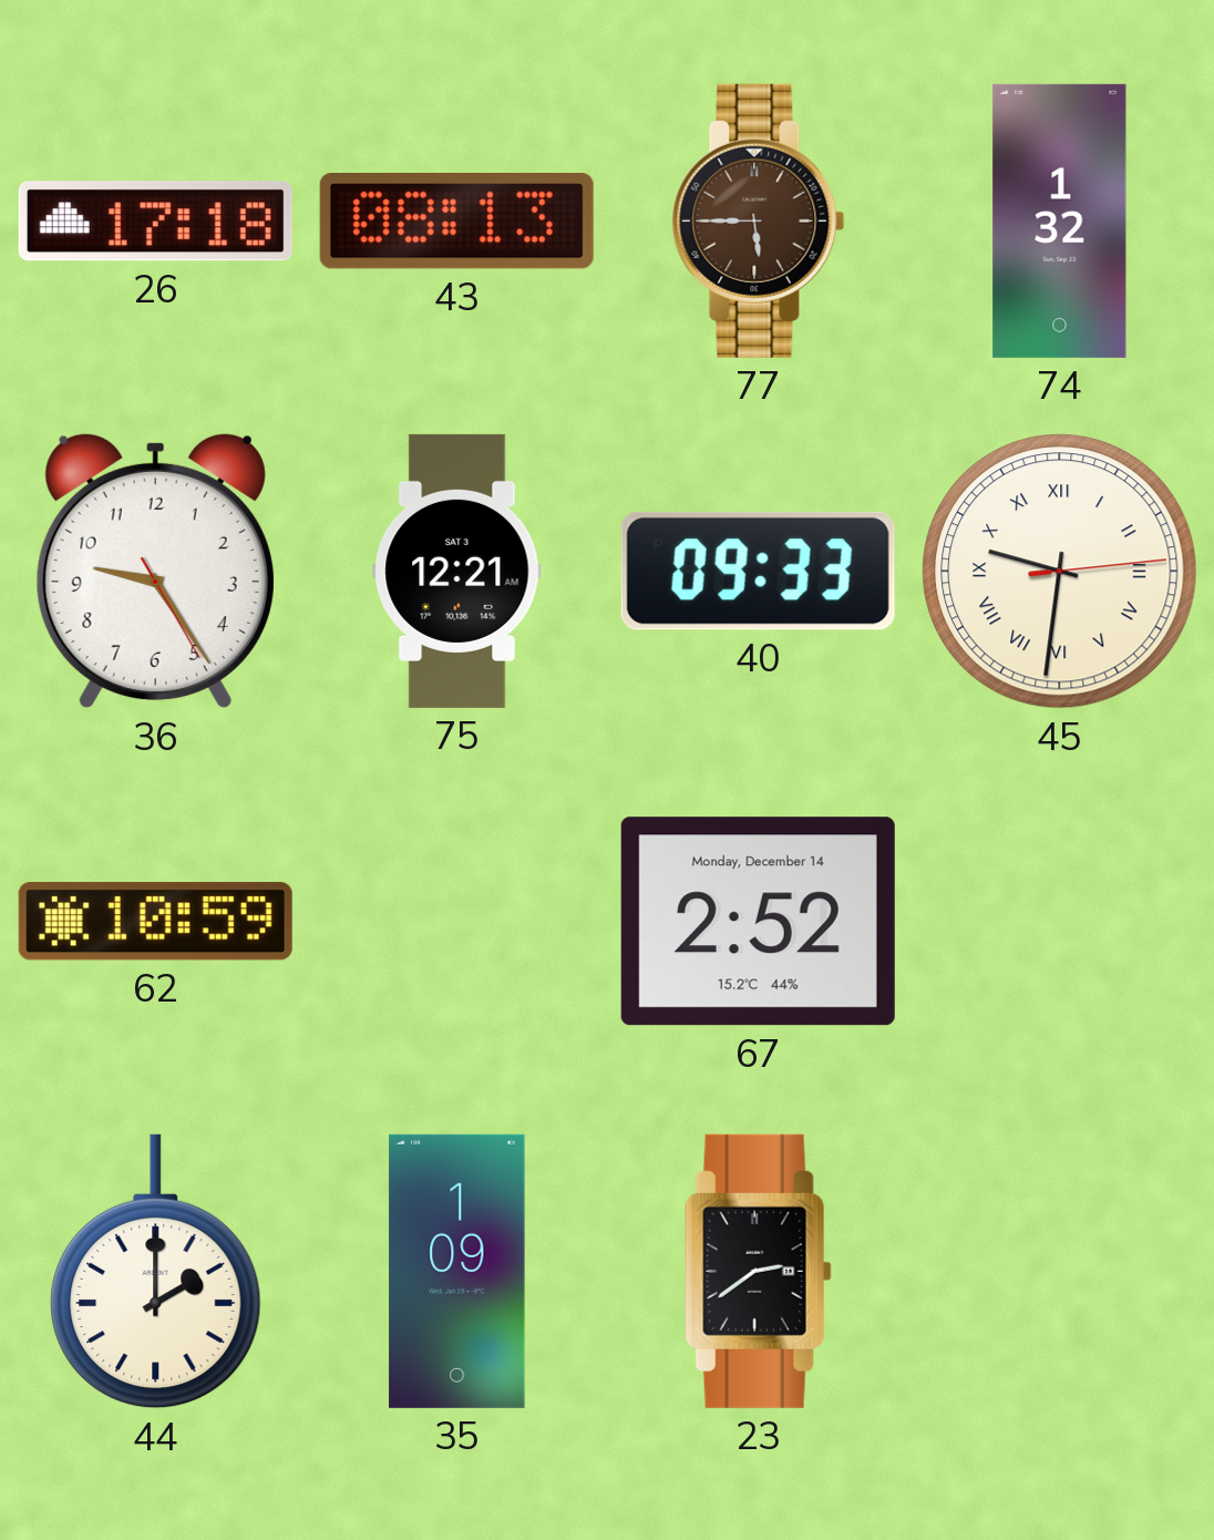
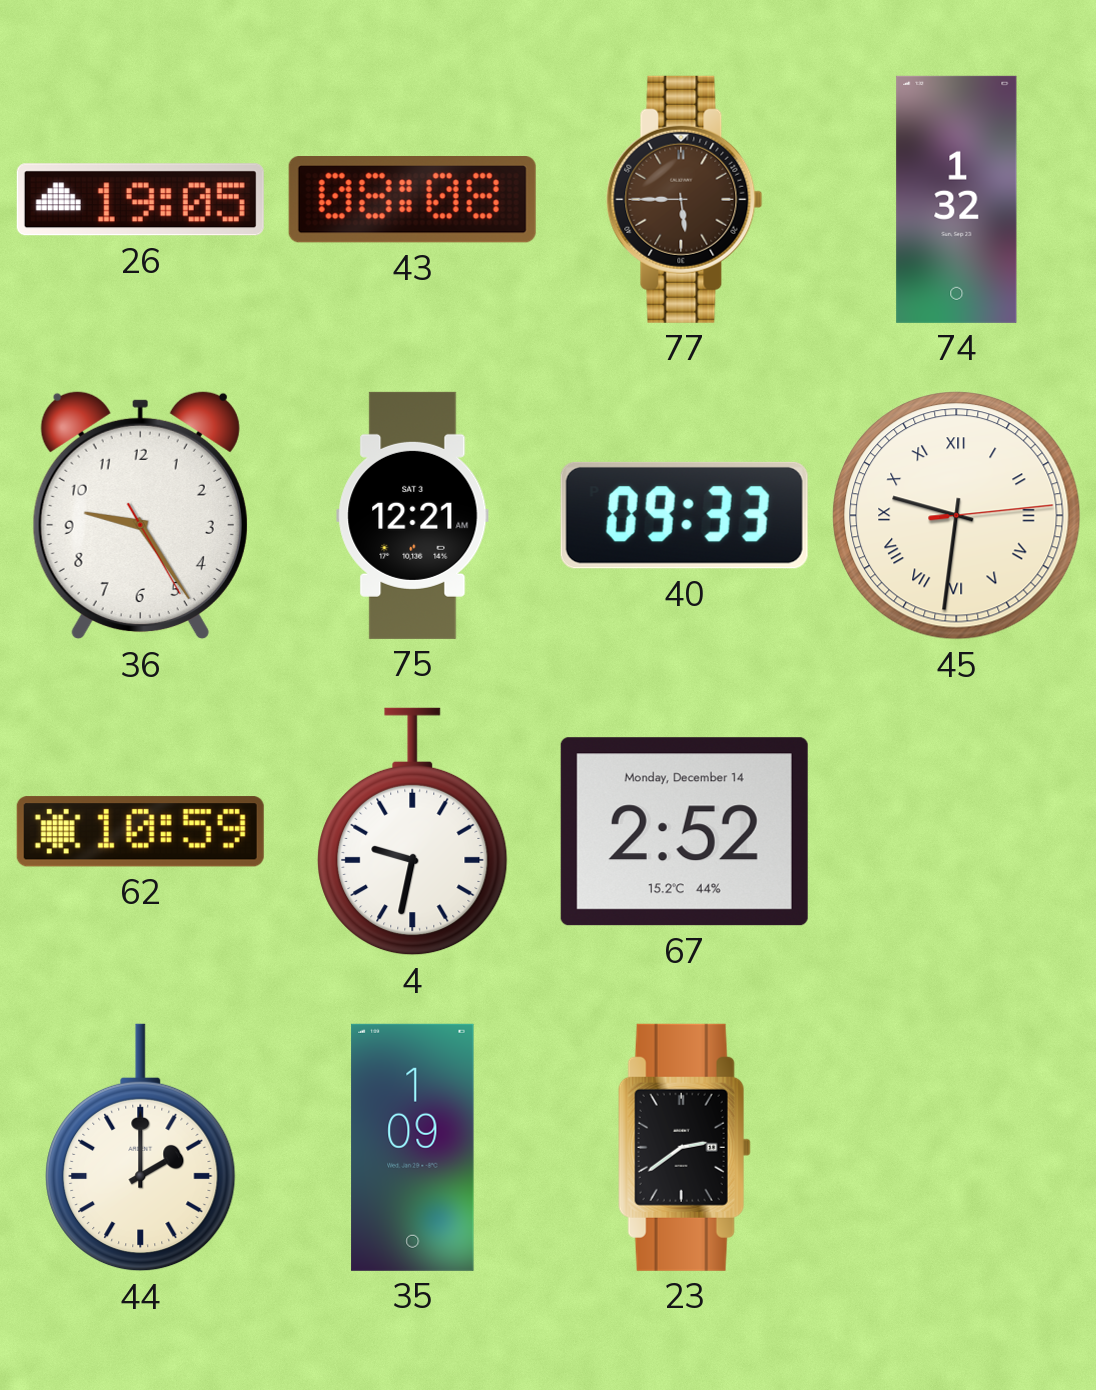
26: 17:18 -> 19:05
43: 08:13 -> 08:08
4: none -> 9:32
